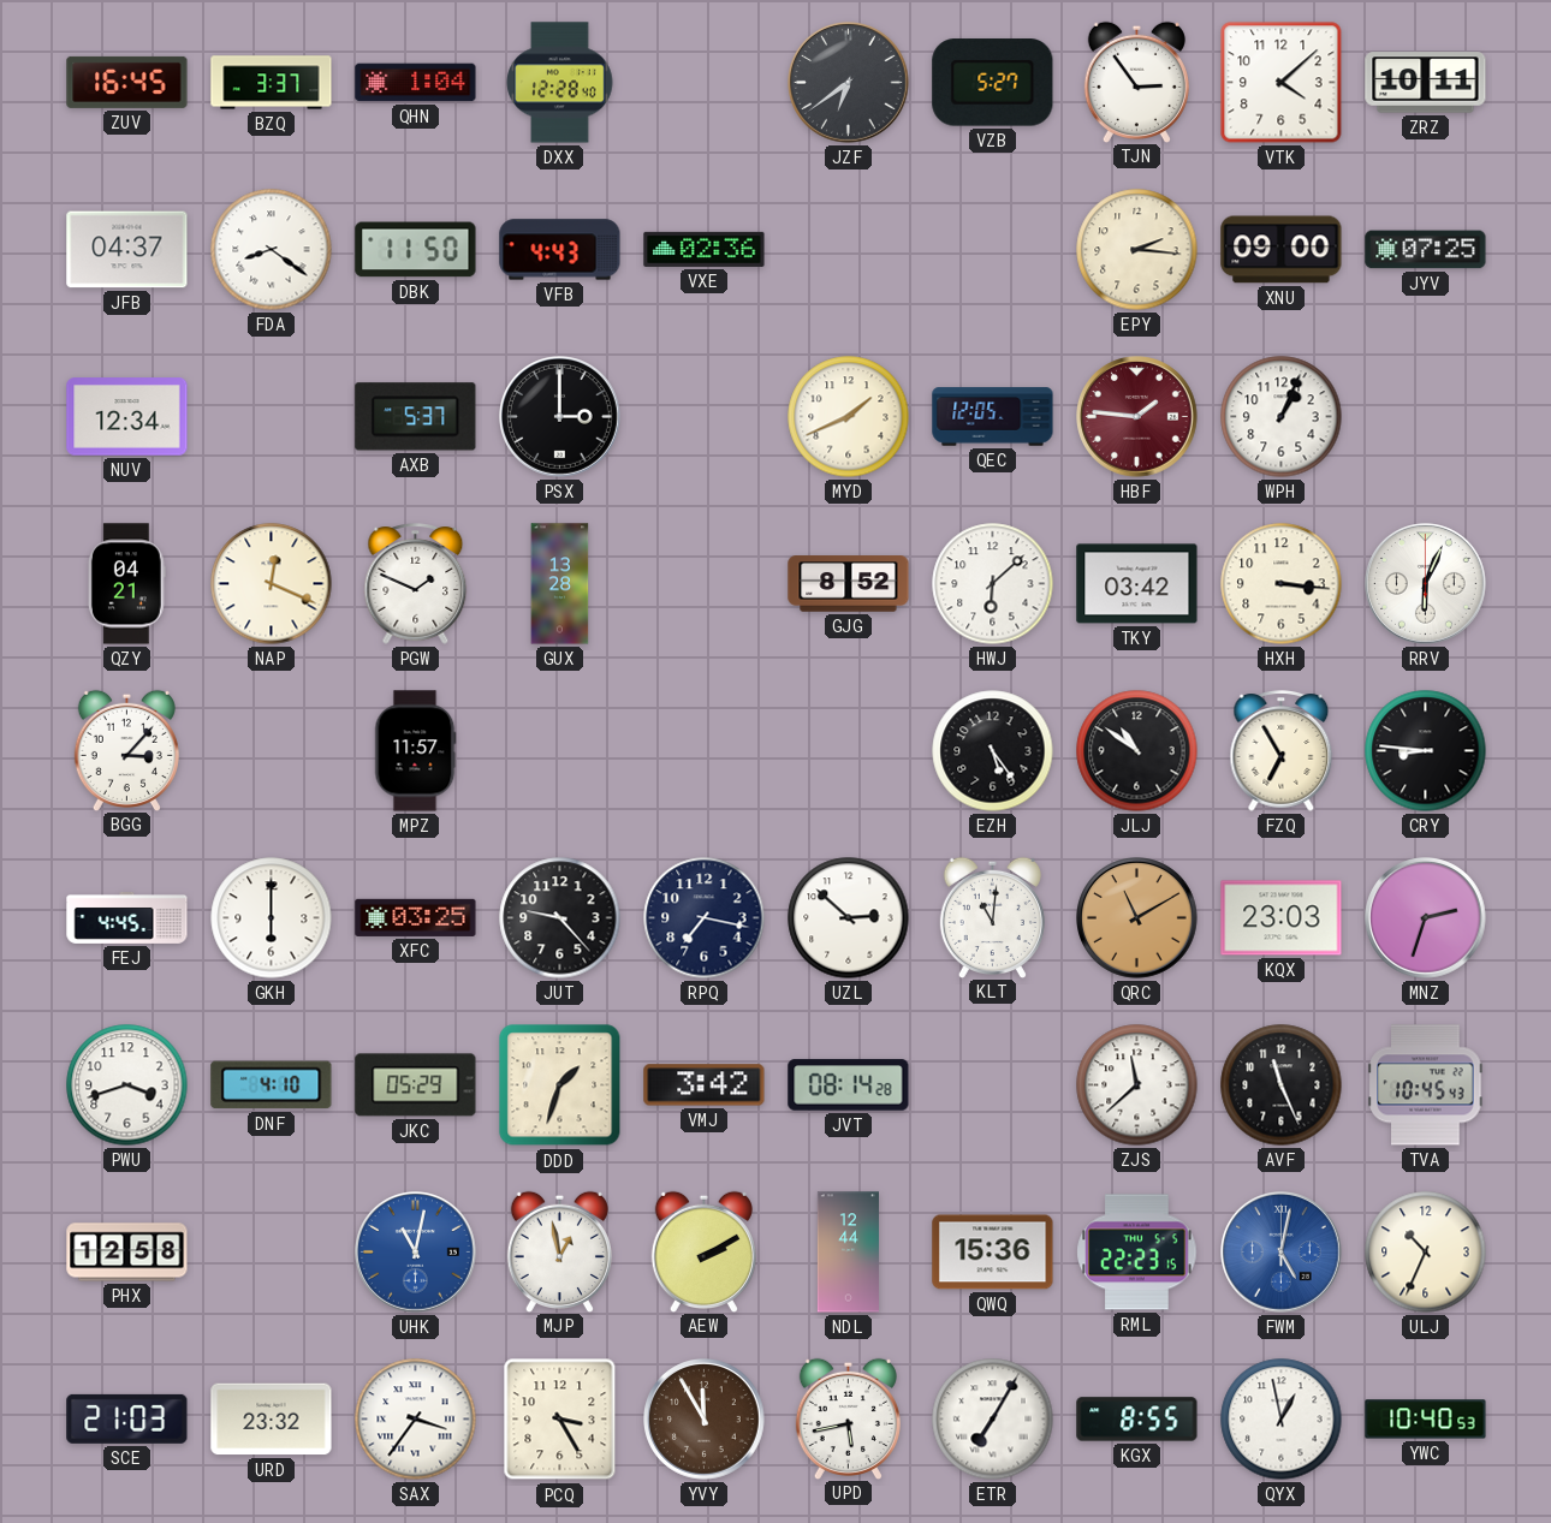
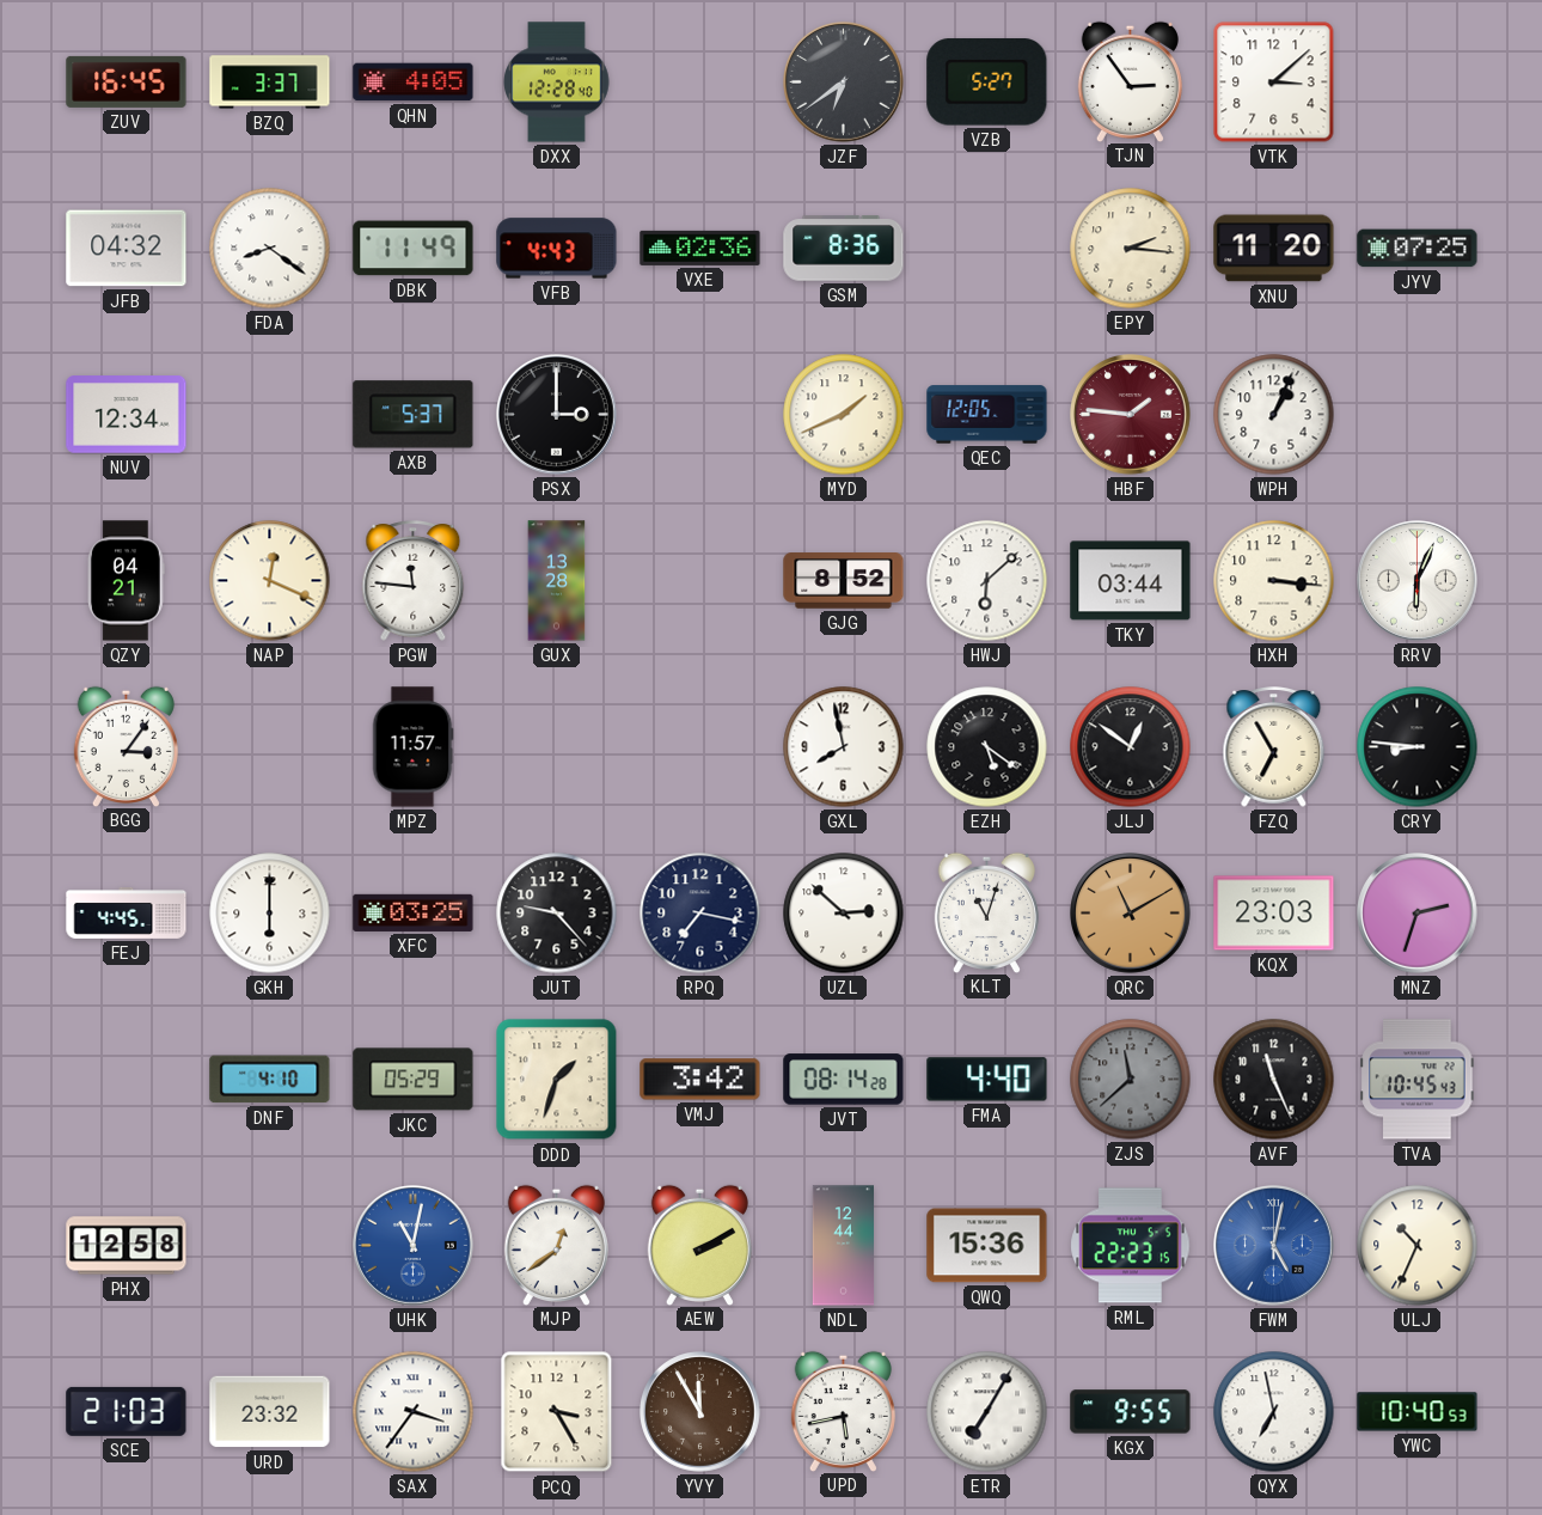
QHN: 1:04 -> 4:05
VTK: 4:08 -> 3:08
ZRZ: 10:11 -> none
JFB: 04:37 -> 04:32
DBK: 11:50 -> 11:49
GSM: none -> 8:36
XNU: 09:00 -> 11:20
PGW: 1:49 -> 11:46
TKY: 03:42 -> 03:44
BGG: 3:07 -> 3:06
GXL: none -> 7:58
EZH: 5:24 -> 5:21
JLJ: 10:51 -> 12:51
KLT: 11:01 -> 11:03
PWU: 3:42 -> none
FMA: none -> 4:40
ZJS dial: white -> grey
MJP: 12:58 -> 12:39
KGX: 8:55 -> 9:55
QYX: 12:58 -> 6:58
